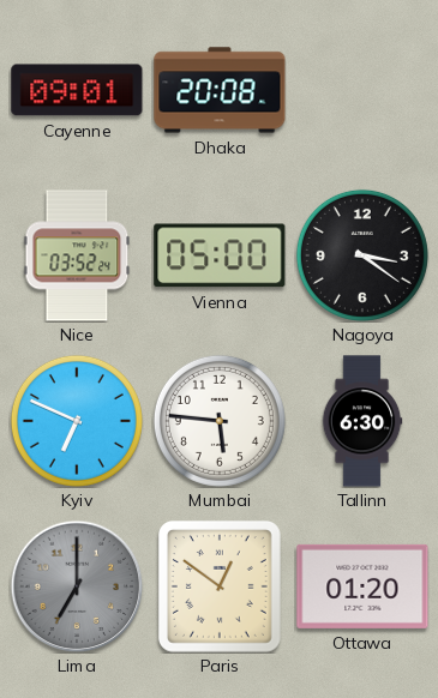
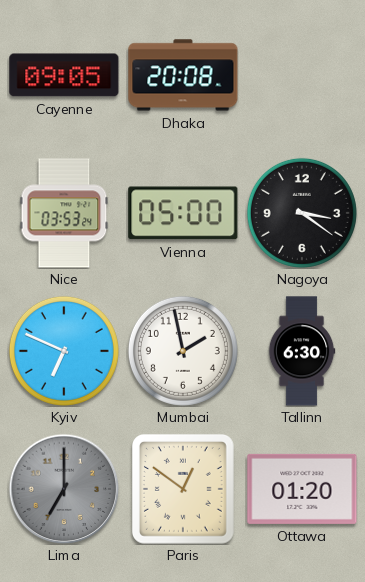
Cayenne: 09:01 -> 09:05
Nice: 03:52 -> 03:53
Mumbai: 5:46 -> 1:58
